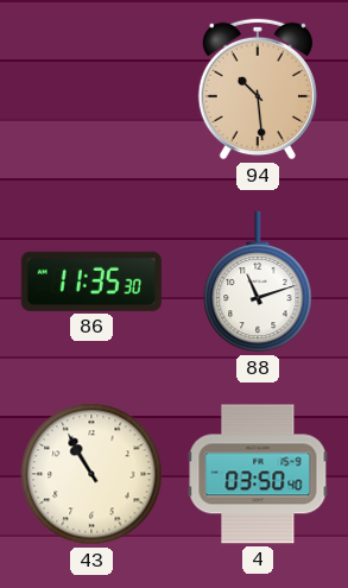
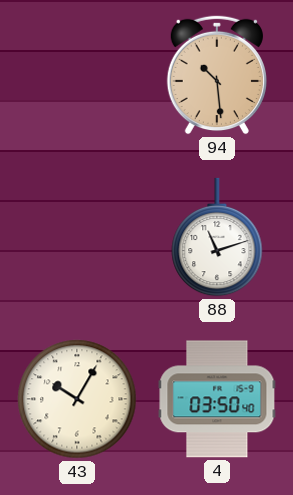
86: 11:35 -> none
43: 10:55 -> 10:05
